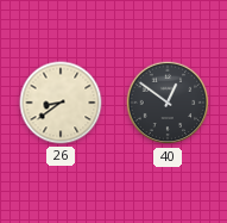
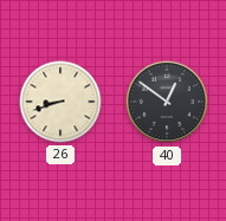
26: 8:39 -> 8:42
